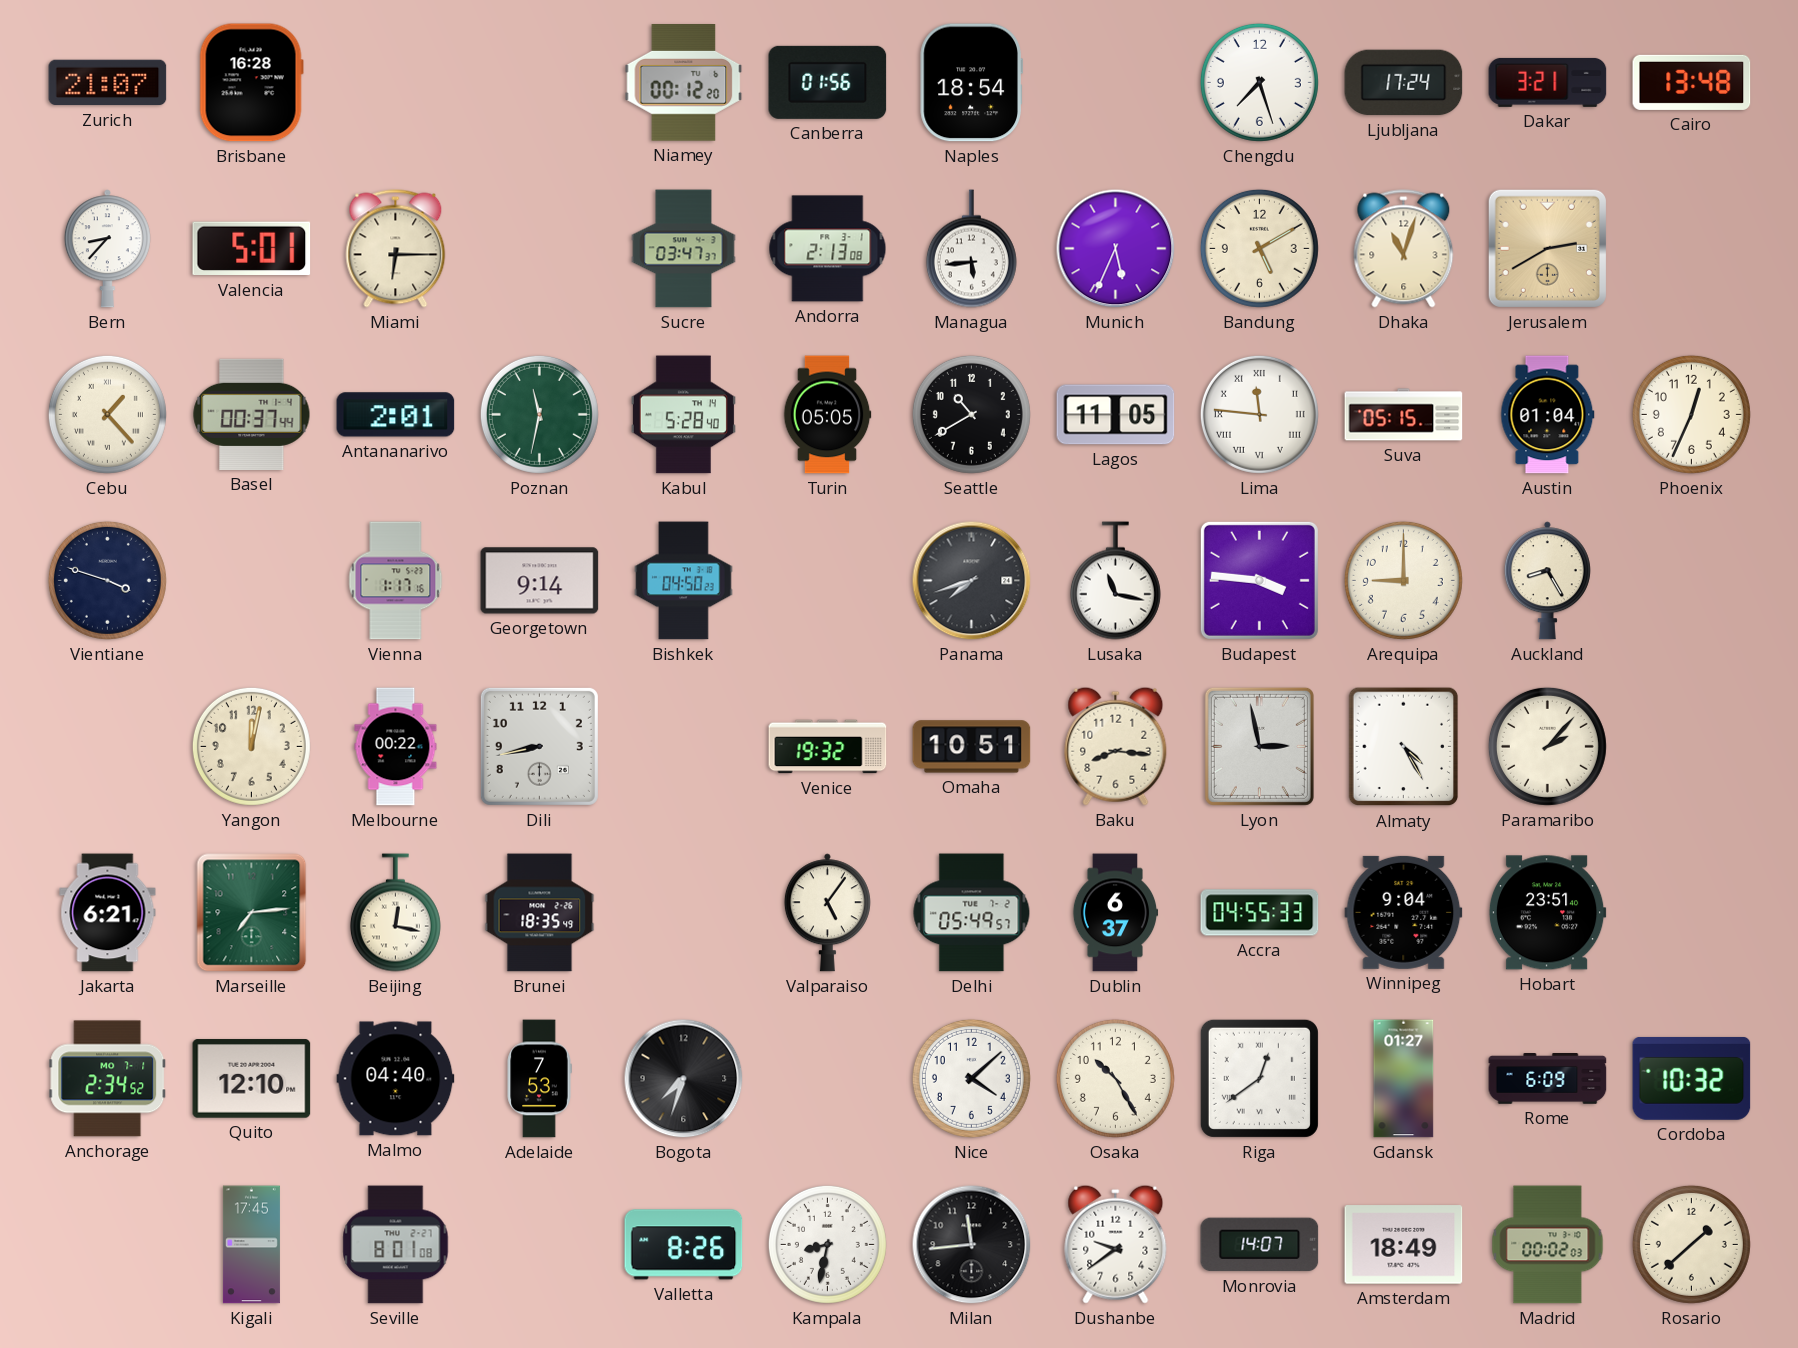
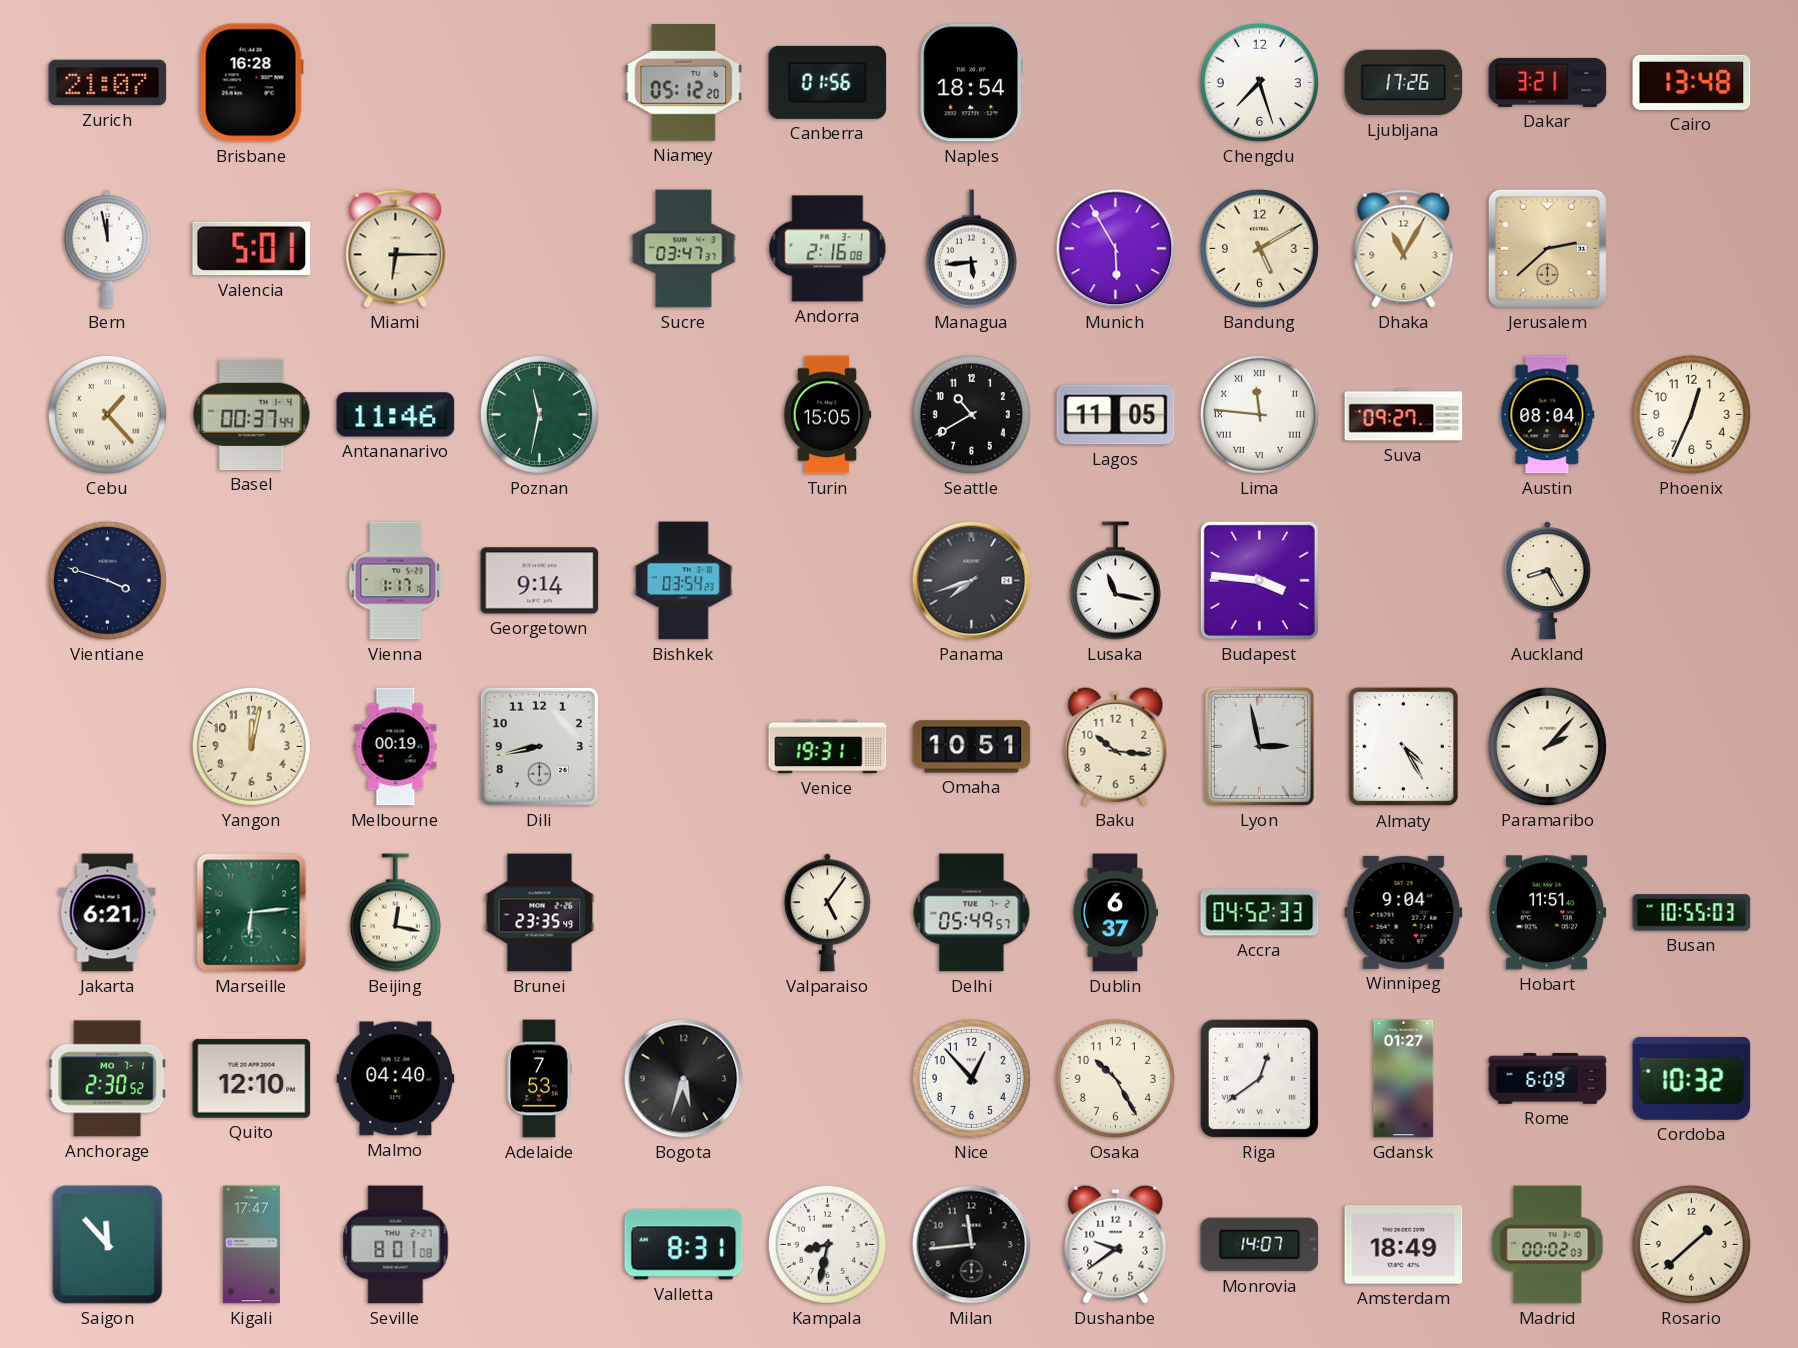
Niamey: 00:12 -> 05:12
Ljubljana: 17:24 -> 17:26
Bern: 8:37 -> 11:58
Andorra: 2:13 -> 2:16
Munich: 5:34 -> 5:55
Dhaka: 11:03 -> 11:05
Jerusalem: 2:40 -> 2:38
Antananarivo: 2:01 -> 11:46
Kabul: 5:28 -> none
Turin: 05:05 -> 15:05
Suva: 05:15 -> 09:27
Austin: 01:04 -> 08:04
Bishkek: 04:50 -> 03:54
Arequipa: 9:00 -> none
Melbourne: 00:22 -> 00:19
Venice: 19:32 -> 19:31
Baku: 8:16 -> 10:16
Marseille: 7:14 -> 6:14
Brunei: 18:35 -> 23:35
Accra: 04:55 -> 04:52
Hobart: 23:51 -> 11:51
Busan: none -> 10:55
Anchorage: 2:34 -> 2:30
Bogota: 7:33 -> 5:33
Nice: 4:08 -> 12:53
Saigon: none -> 11:53
Kigali: 17:45 -> 17:47
Valletta: 8:26 -> 8:31
